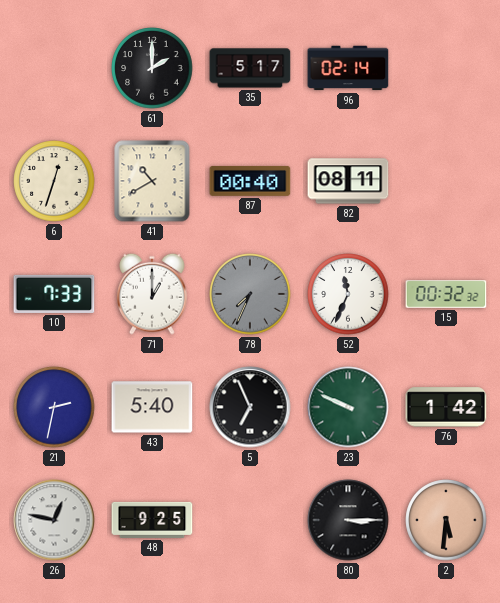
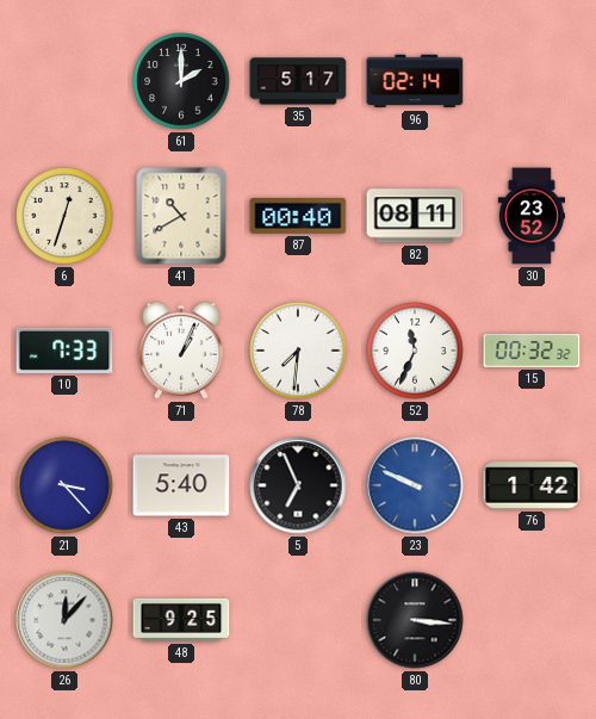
30: none -> 23:52
71: 1:00 -> 1:04
78: 7:34 -> 7:31
78 dial: grey -> white
21: 2:32 -> 3:23
23 dial: green -> blue
26: 12:47 -> 12:07
80: 3:15 -> 3:16
2: 5:31 -> none
